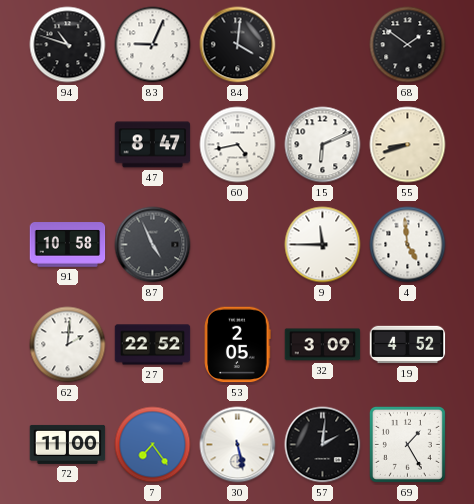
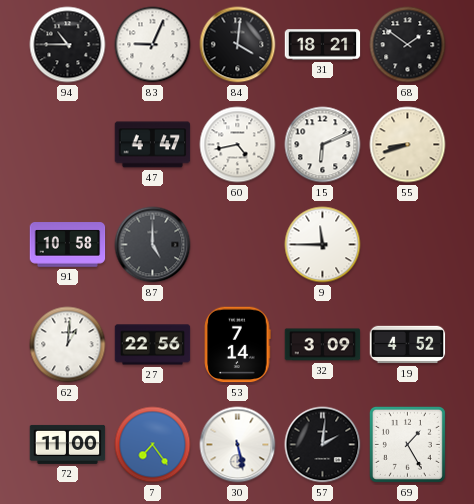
94: 10:48 -> 10:45
31: none -> 18:21
47: 8:47 -> 4:47
87: 4:56 -> 5:00
4: 4:59 -> none
62: 2:01 -> 1:01
27: 22:52 -> 22:56
53: 2:05 -> 7:14
